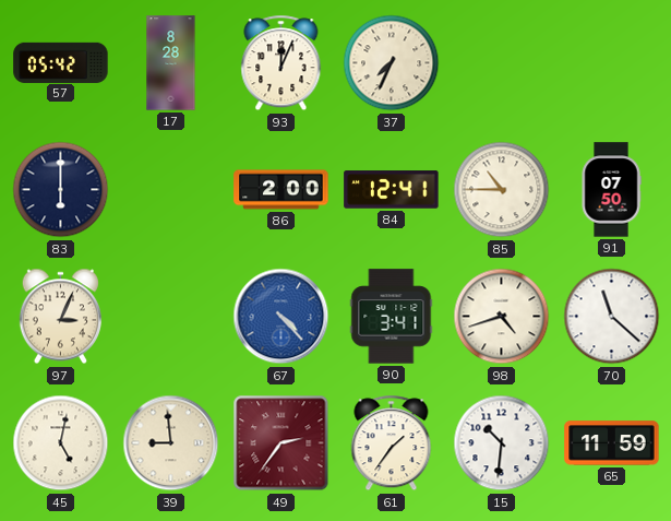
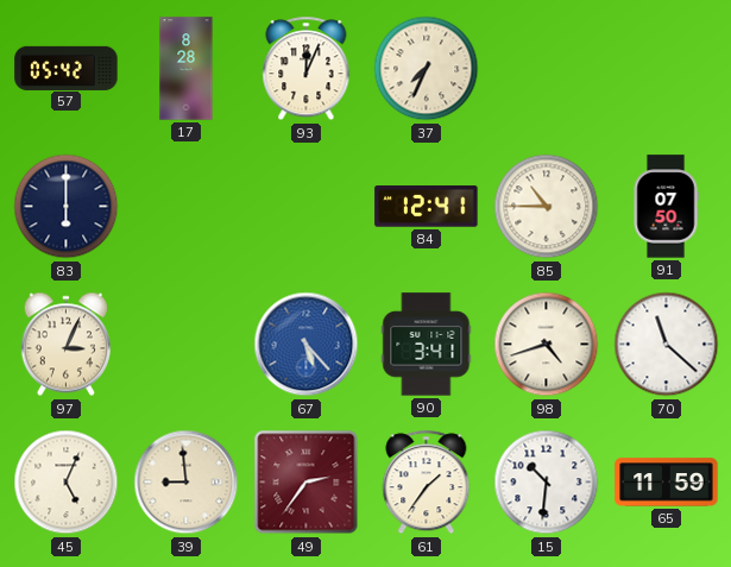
86: 2:00 -> none
67: 4:23 -> 5:23
45: 5:02 -> 5:04
